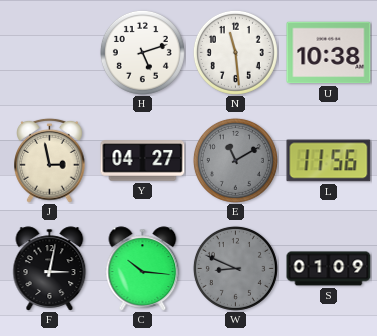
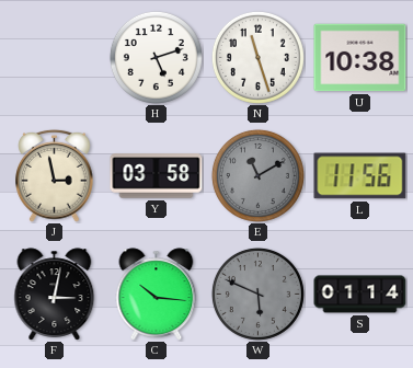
N: 11:29 -> 11:27
Y: 04:27 -> 03:58
W: 8:49 -> 5:49
S: 01:09 -> 01:14
